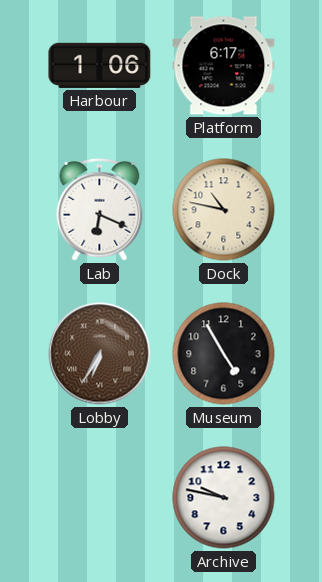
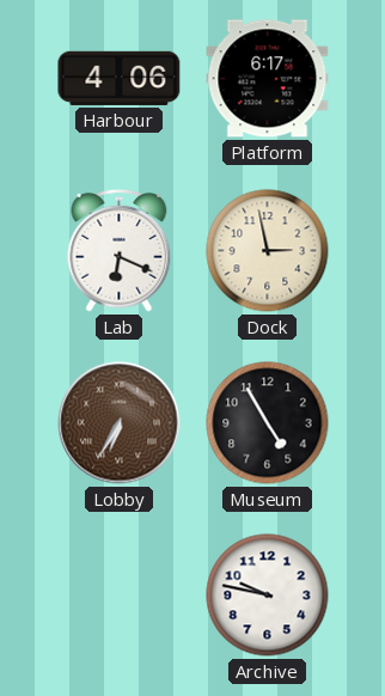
Harbour: 1:06 -> 4:06
Dock: 10:47 -> 2:58
